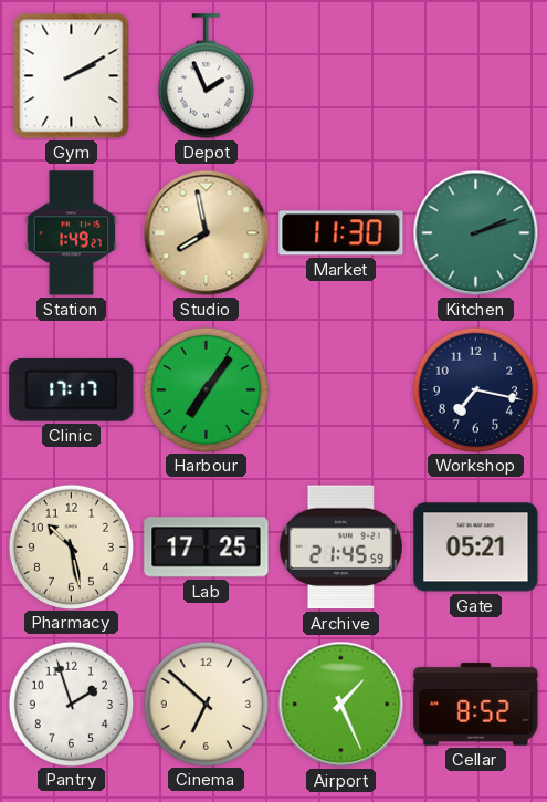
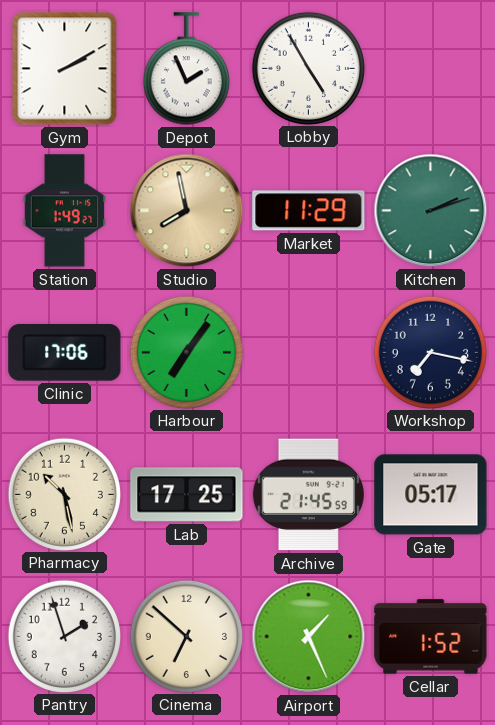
Lobby: none -> 4:55
Market: 11:30 -> 11:29
Clinic: 17:17 -> 17:06
Gate: 05:21 -> 05:17
Cellar: 8:52 -> 1:52
